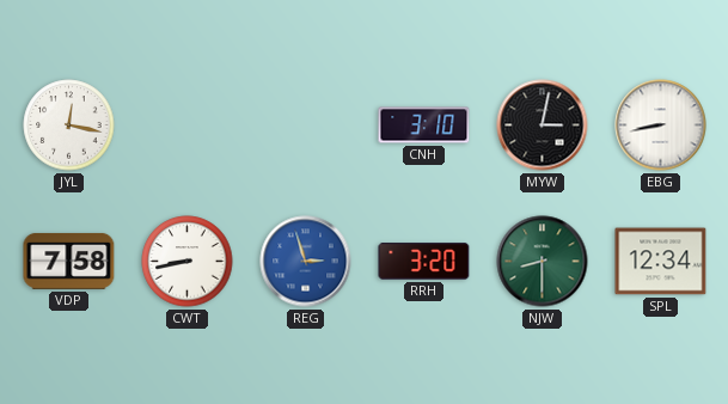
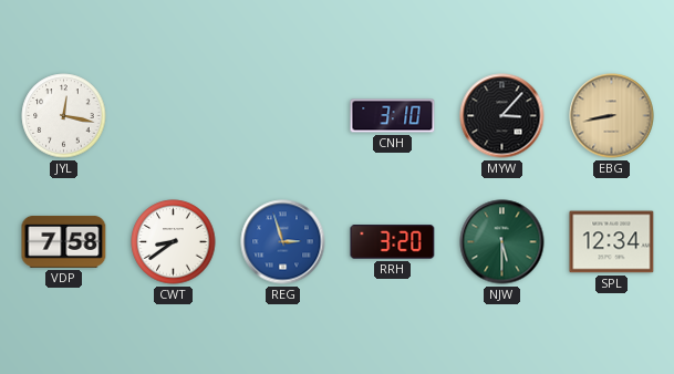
MYW: 3:02 -> 3:07
EBG dial: white -> champagne
CWT: 8:43 -> 8:39
NJW: 8:30 -> 5:30
